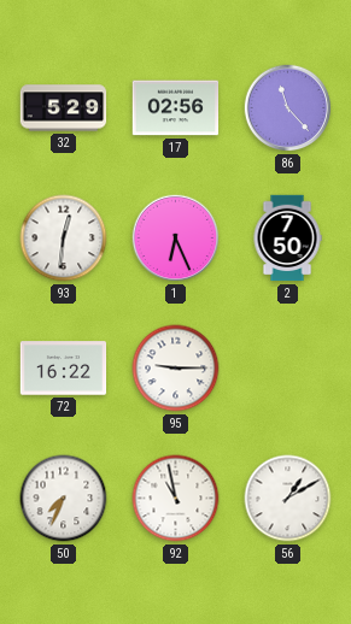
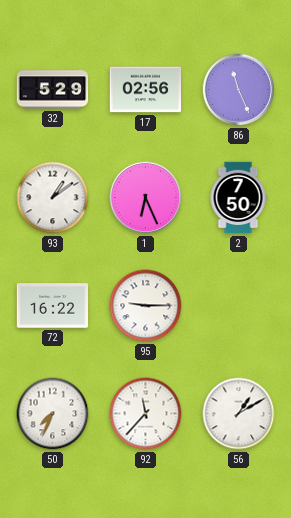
86: 11:23 -> 11:26
93: 12:31 -> 1:09
92: 10:58 -> 11:37
